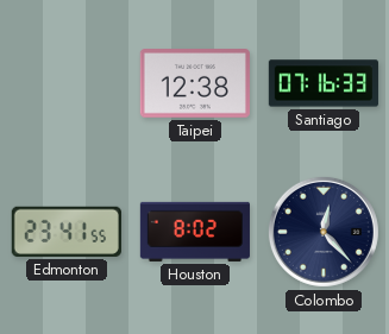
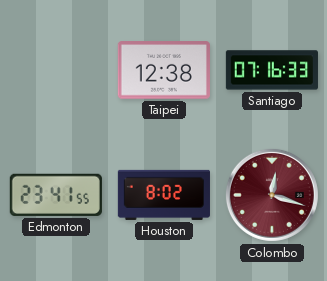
Colombo: 12:23 -> 12:18
Colombo dial: navy -> burgundy
